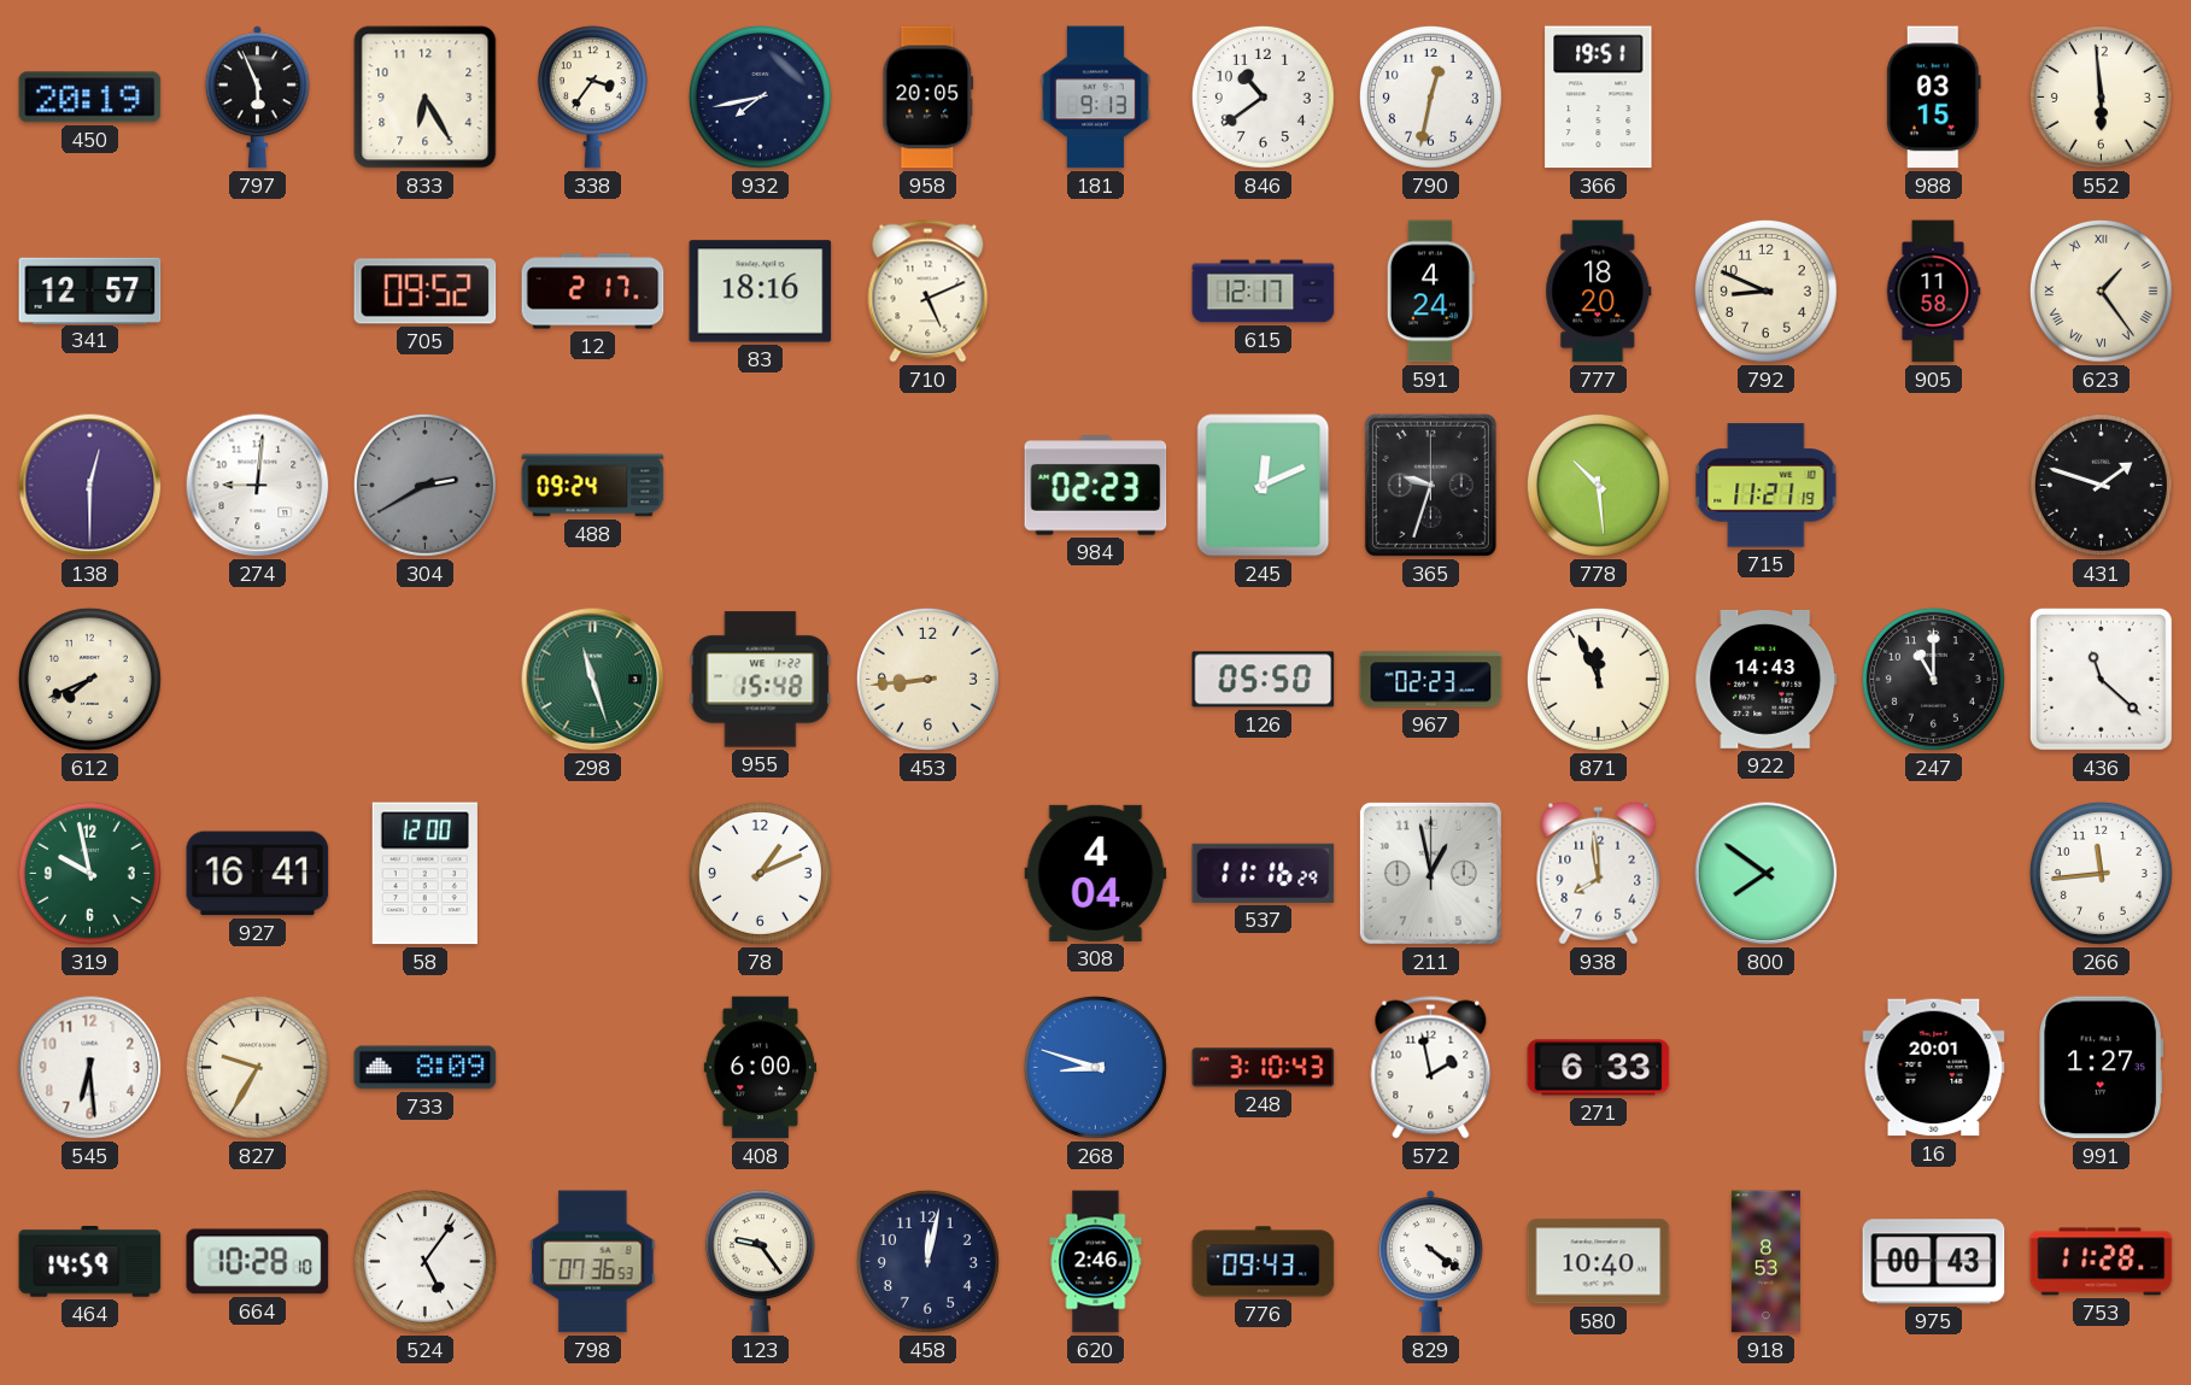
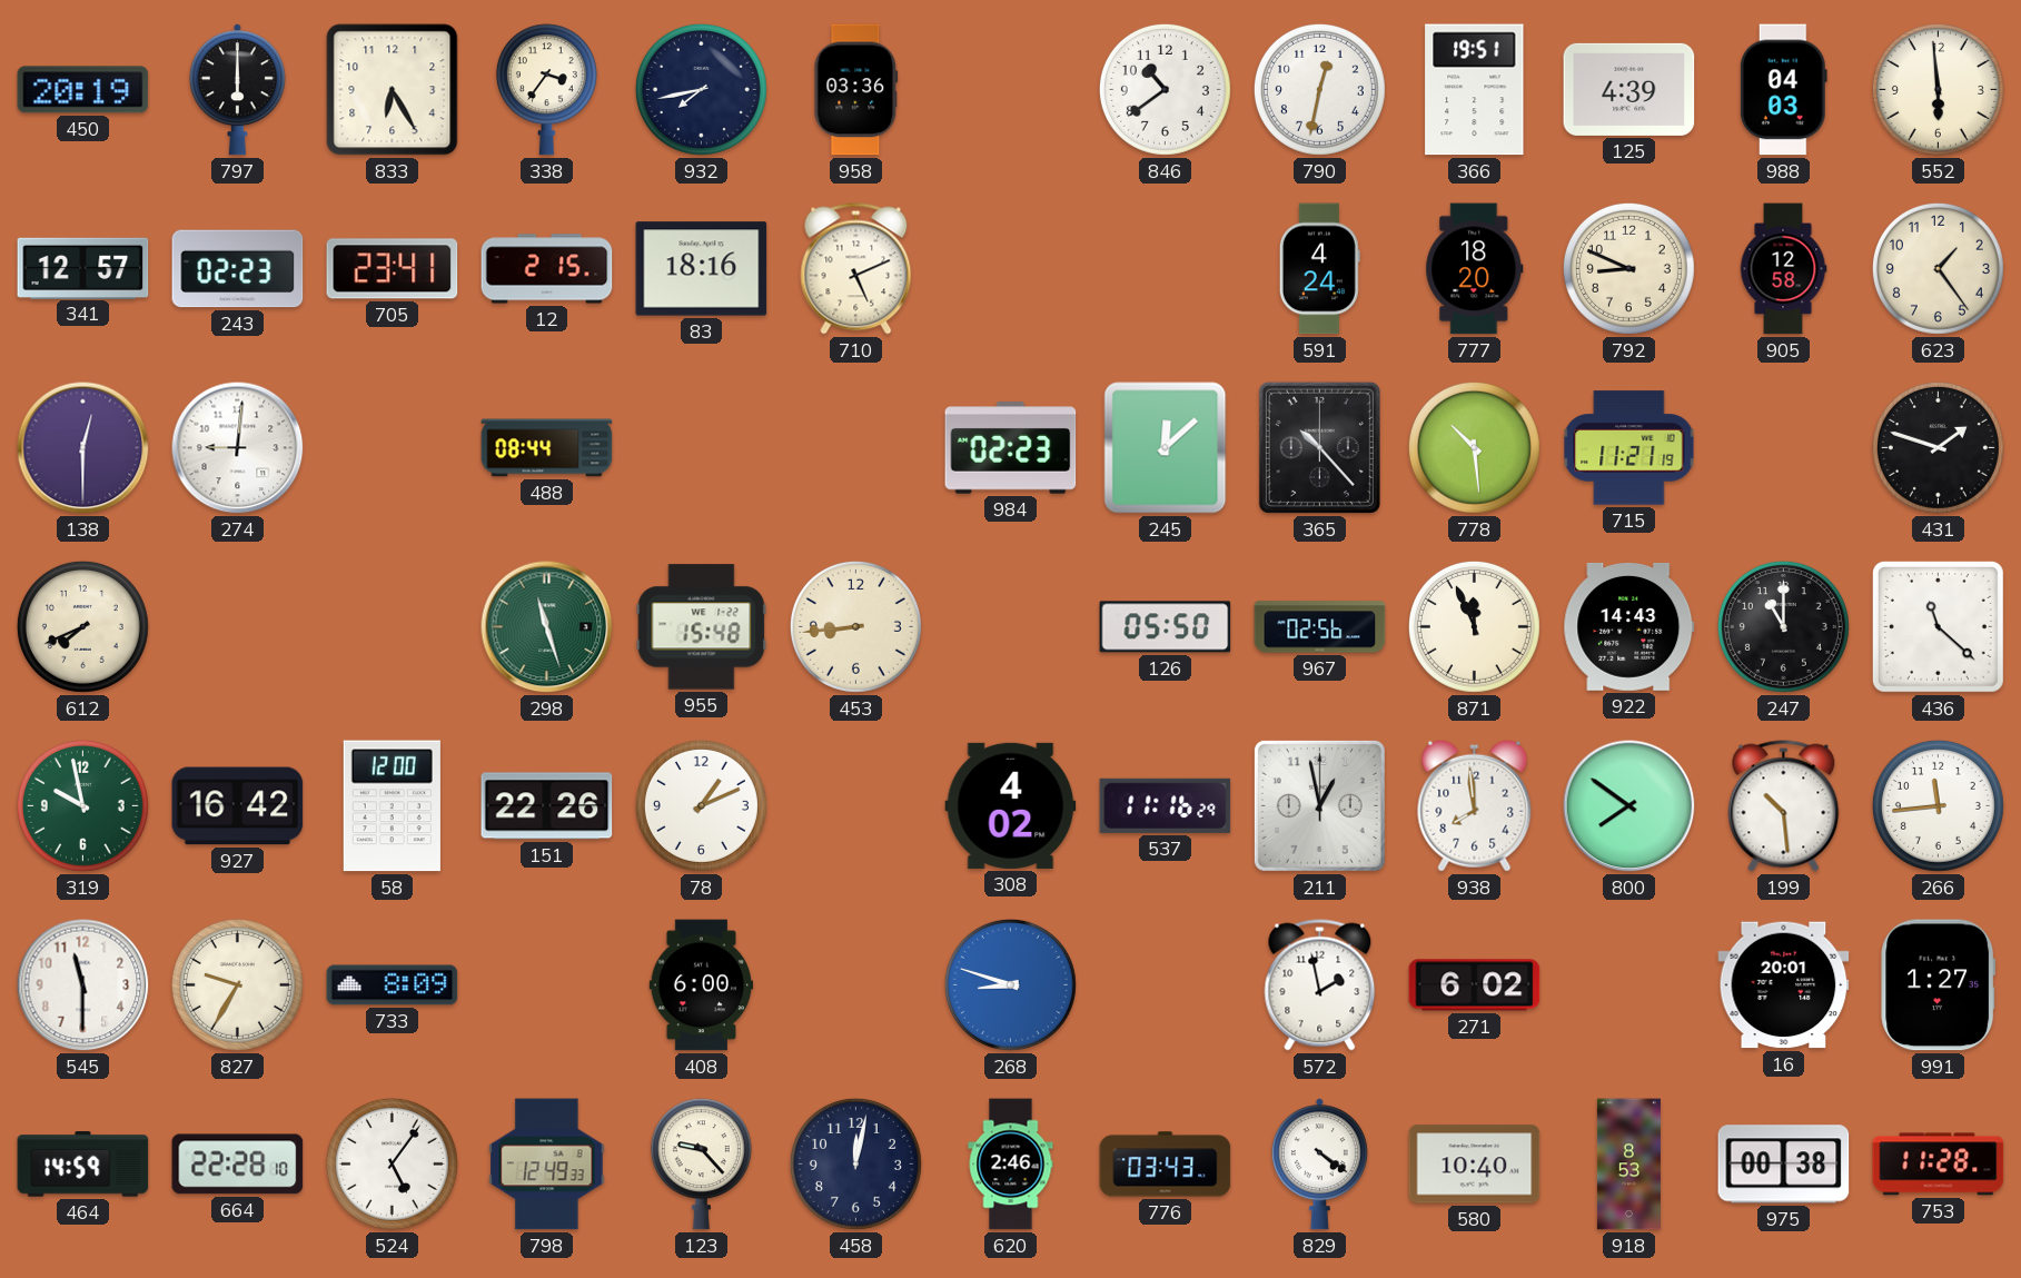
797: 5:56 -> 6:00
958: 20:05 -> 03:36
181: 9:13 -> none
125: none -> 4:39
988: 03:15 -> 04:03
243: none -> 02:23
705: 09:52 -> 23:41
12: 2:17 -> 2:15
615: 12:17 -> none
905: 11:58 -> 12:58
623 numerals: Roman -> Arabic
304: 2:40 -> none
488: 09:24 -> 08:44
245: 12:11 -> 12:08
365: 9:33 -> 10:23
967: 02:23 -> 02:56
927: 16:41 -> 16:42
151: none -> 22:26
308: 4:04 -> 4:02
199: none -> 10:29
545: 6:29 -> 11:30
248: 3:10 -> none
271: 6:33 -> 6:02
664: 10:28 -> 22:28
798: 07:36 -> 12:49
123: 9:24 -> 9:23
776: 09:43 -> 03:43
975: 00:43 -> 00:38
